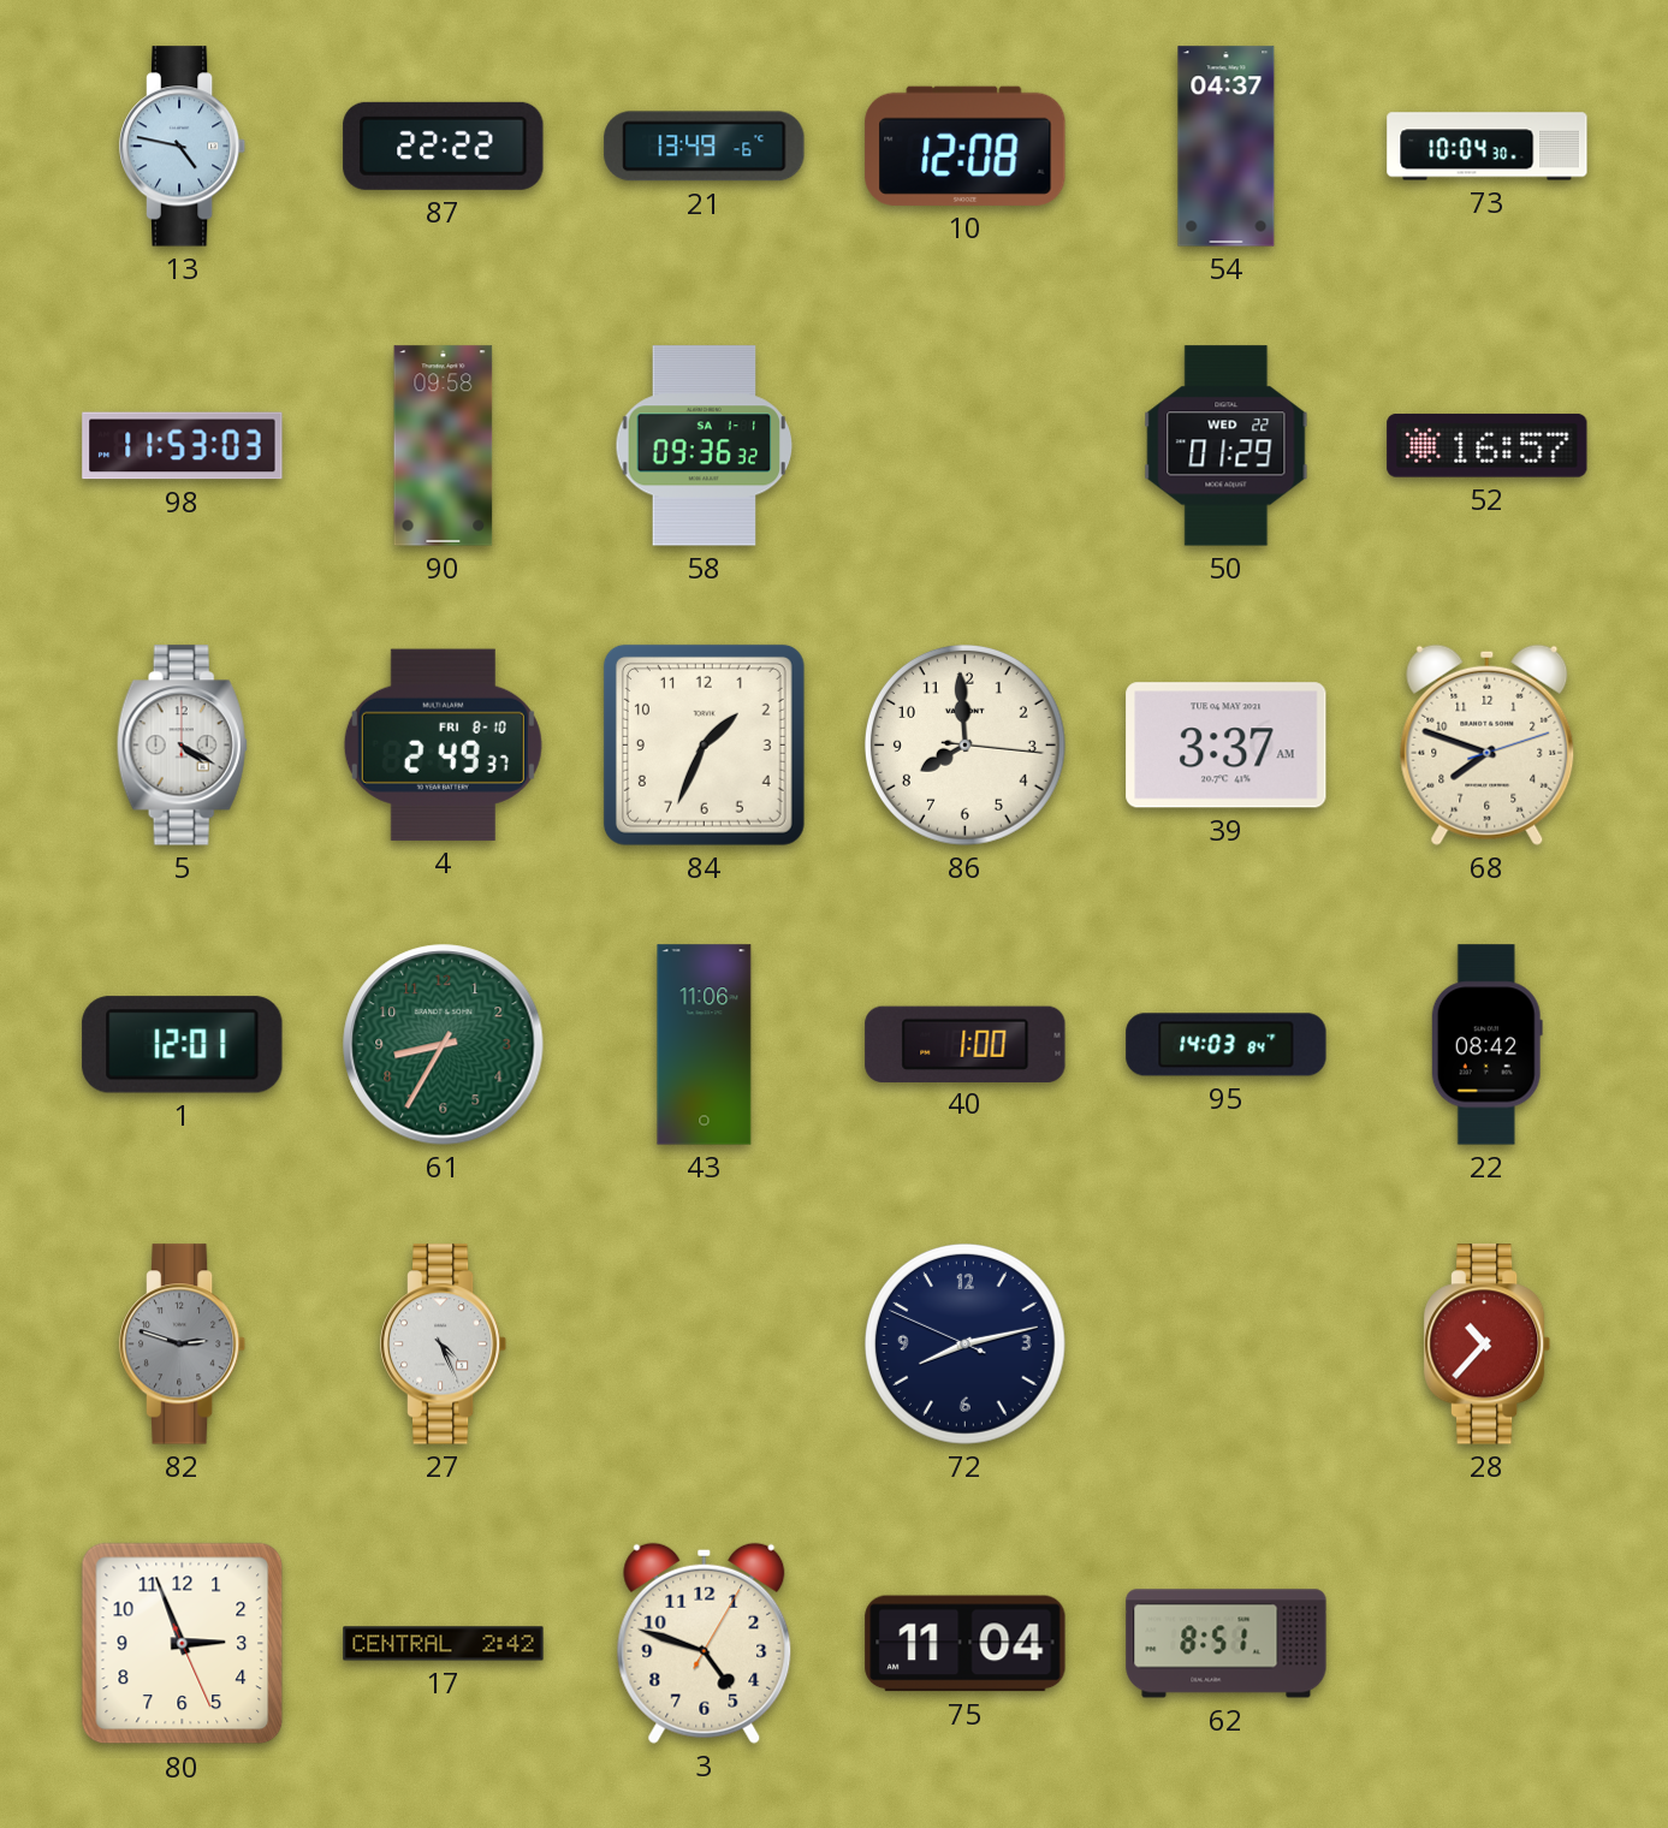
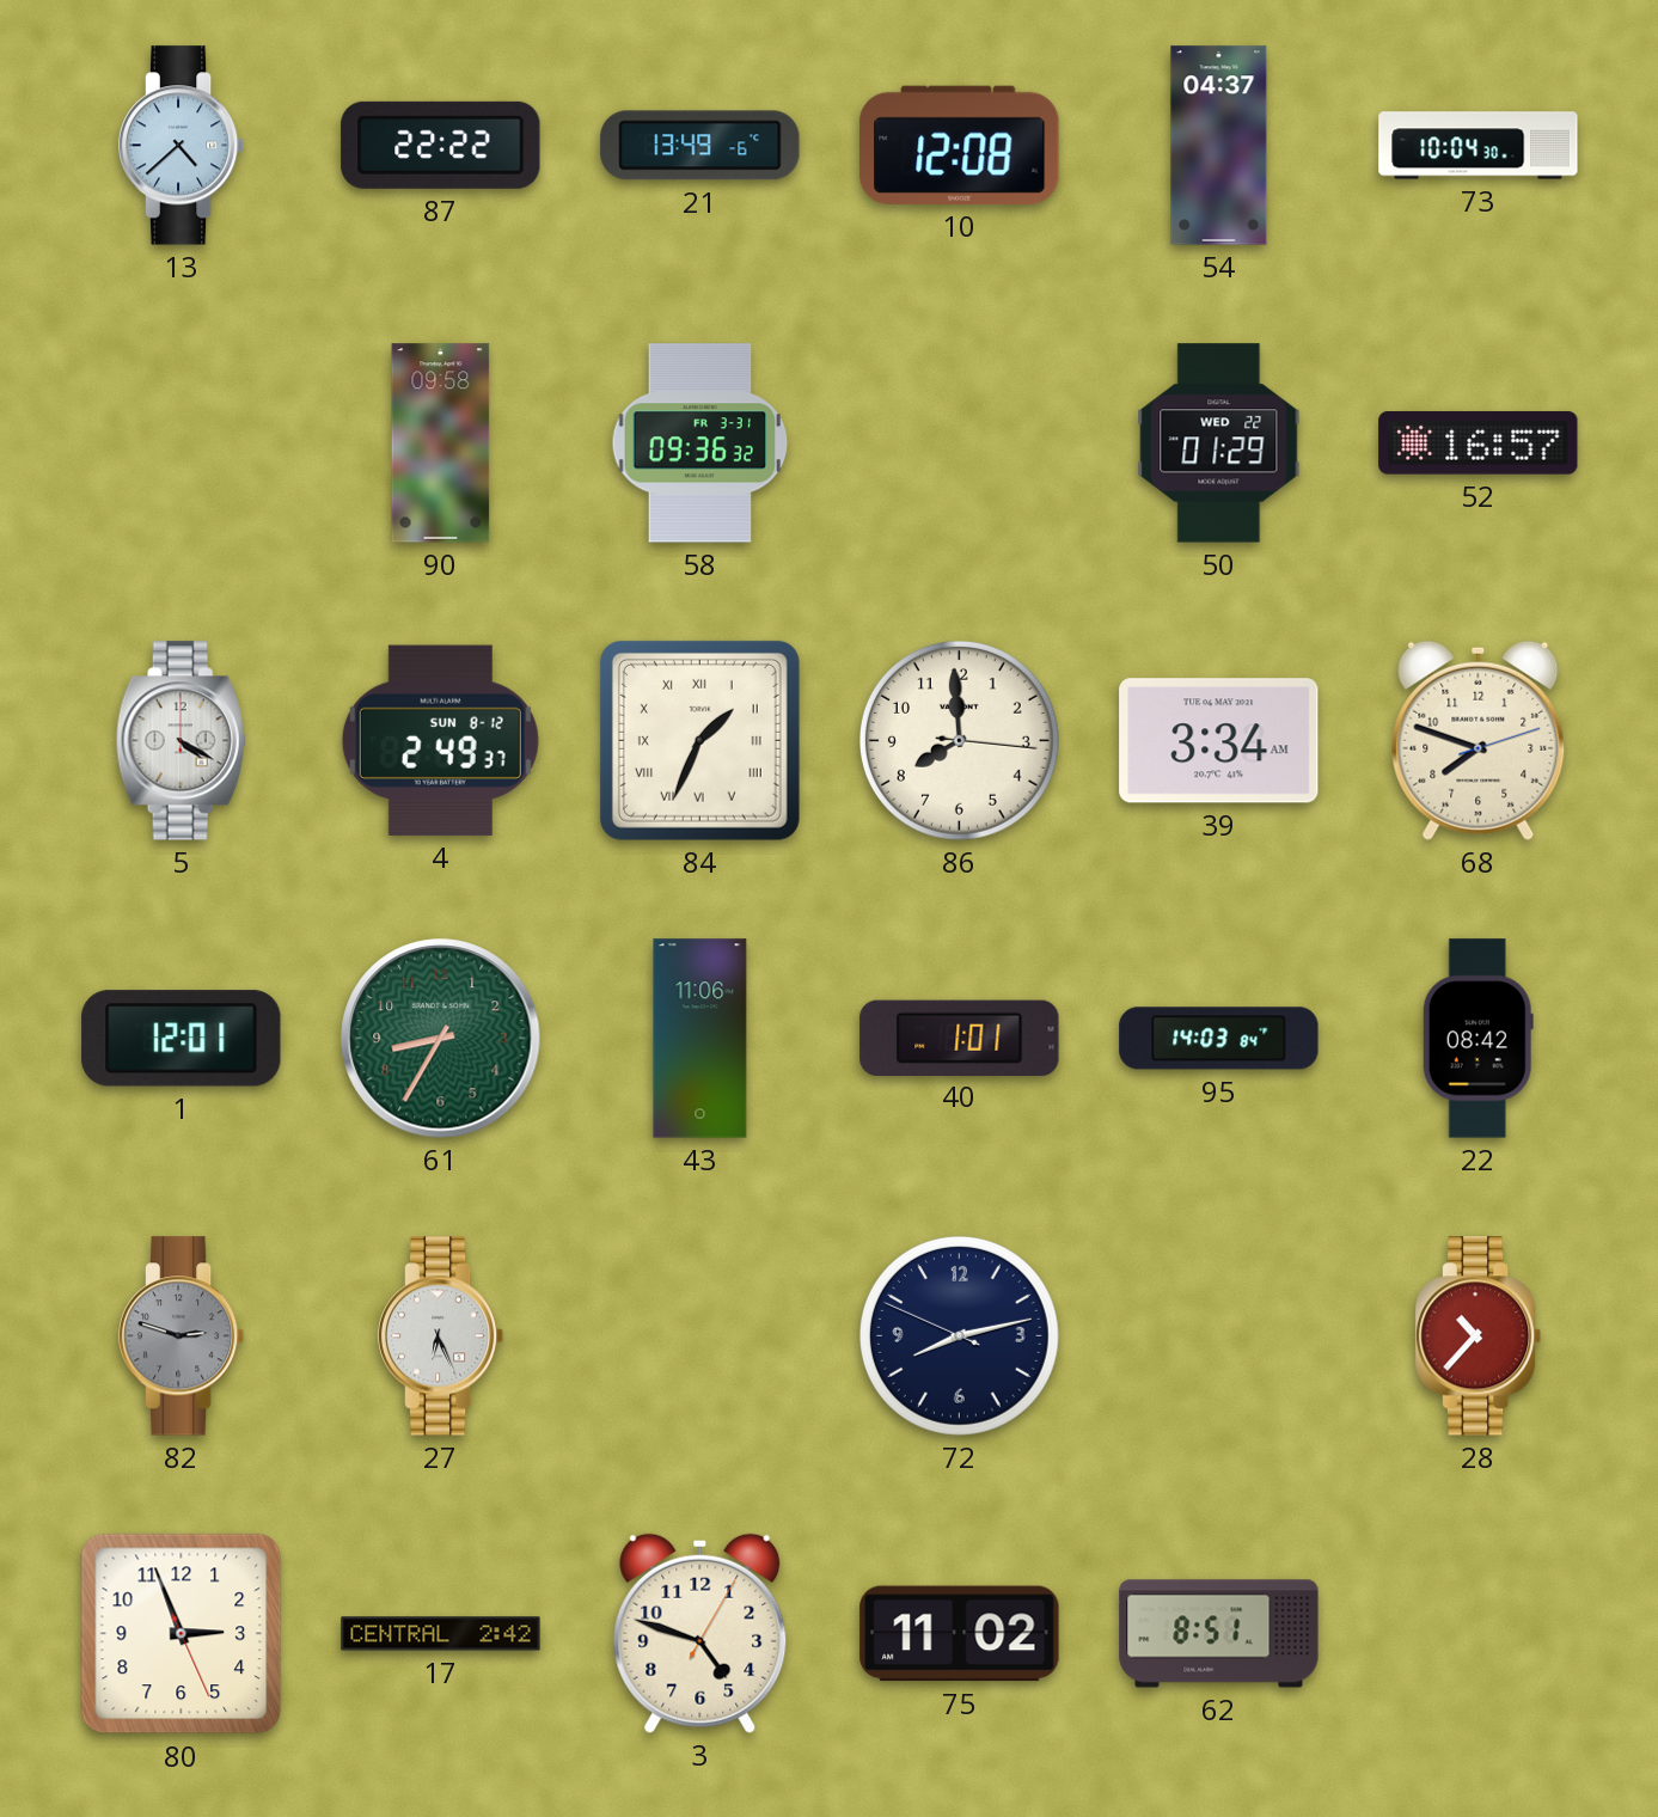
13: 4:47 -> 4:38
98: 11:53 -> none
58 date: SA 1-1 -> FR 3-31
4 date: FRI 8-10 -> SUN 8-12
84 numerals: Arabic -> Roman
39: 3:37 -> 3:34
40: 1:00 -> 1:01
27: 4:26 -> 6:26
75: 11:04 -> 11:02
